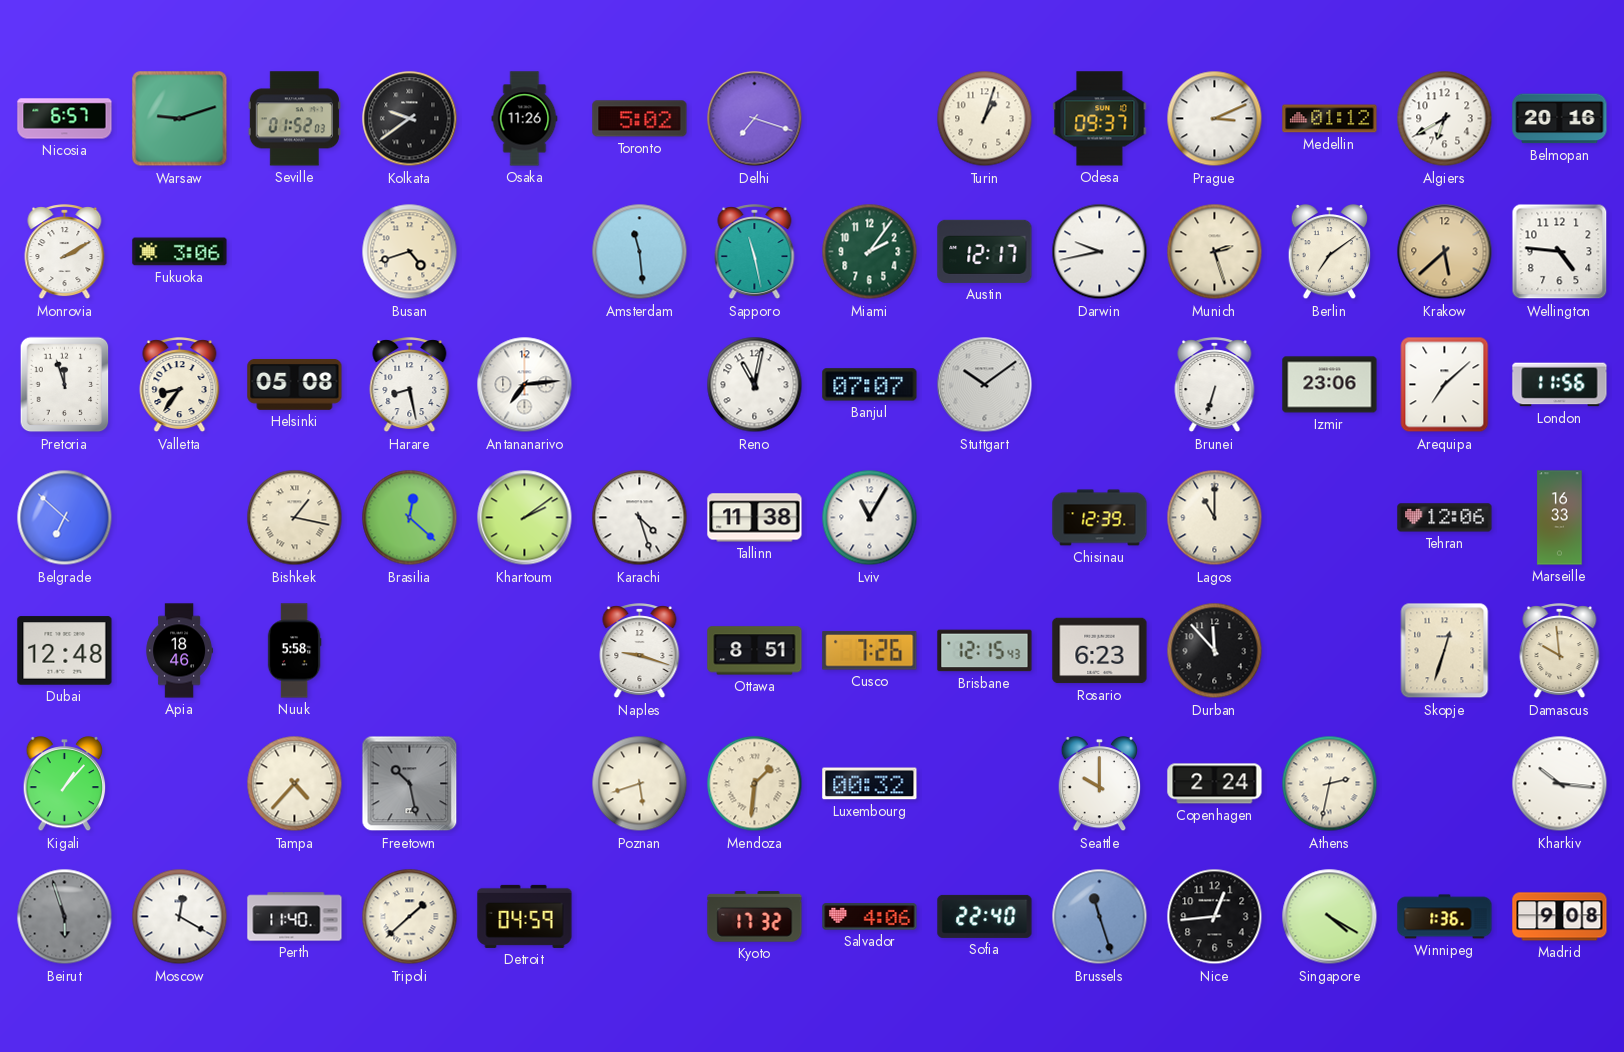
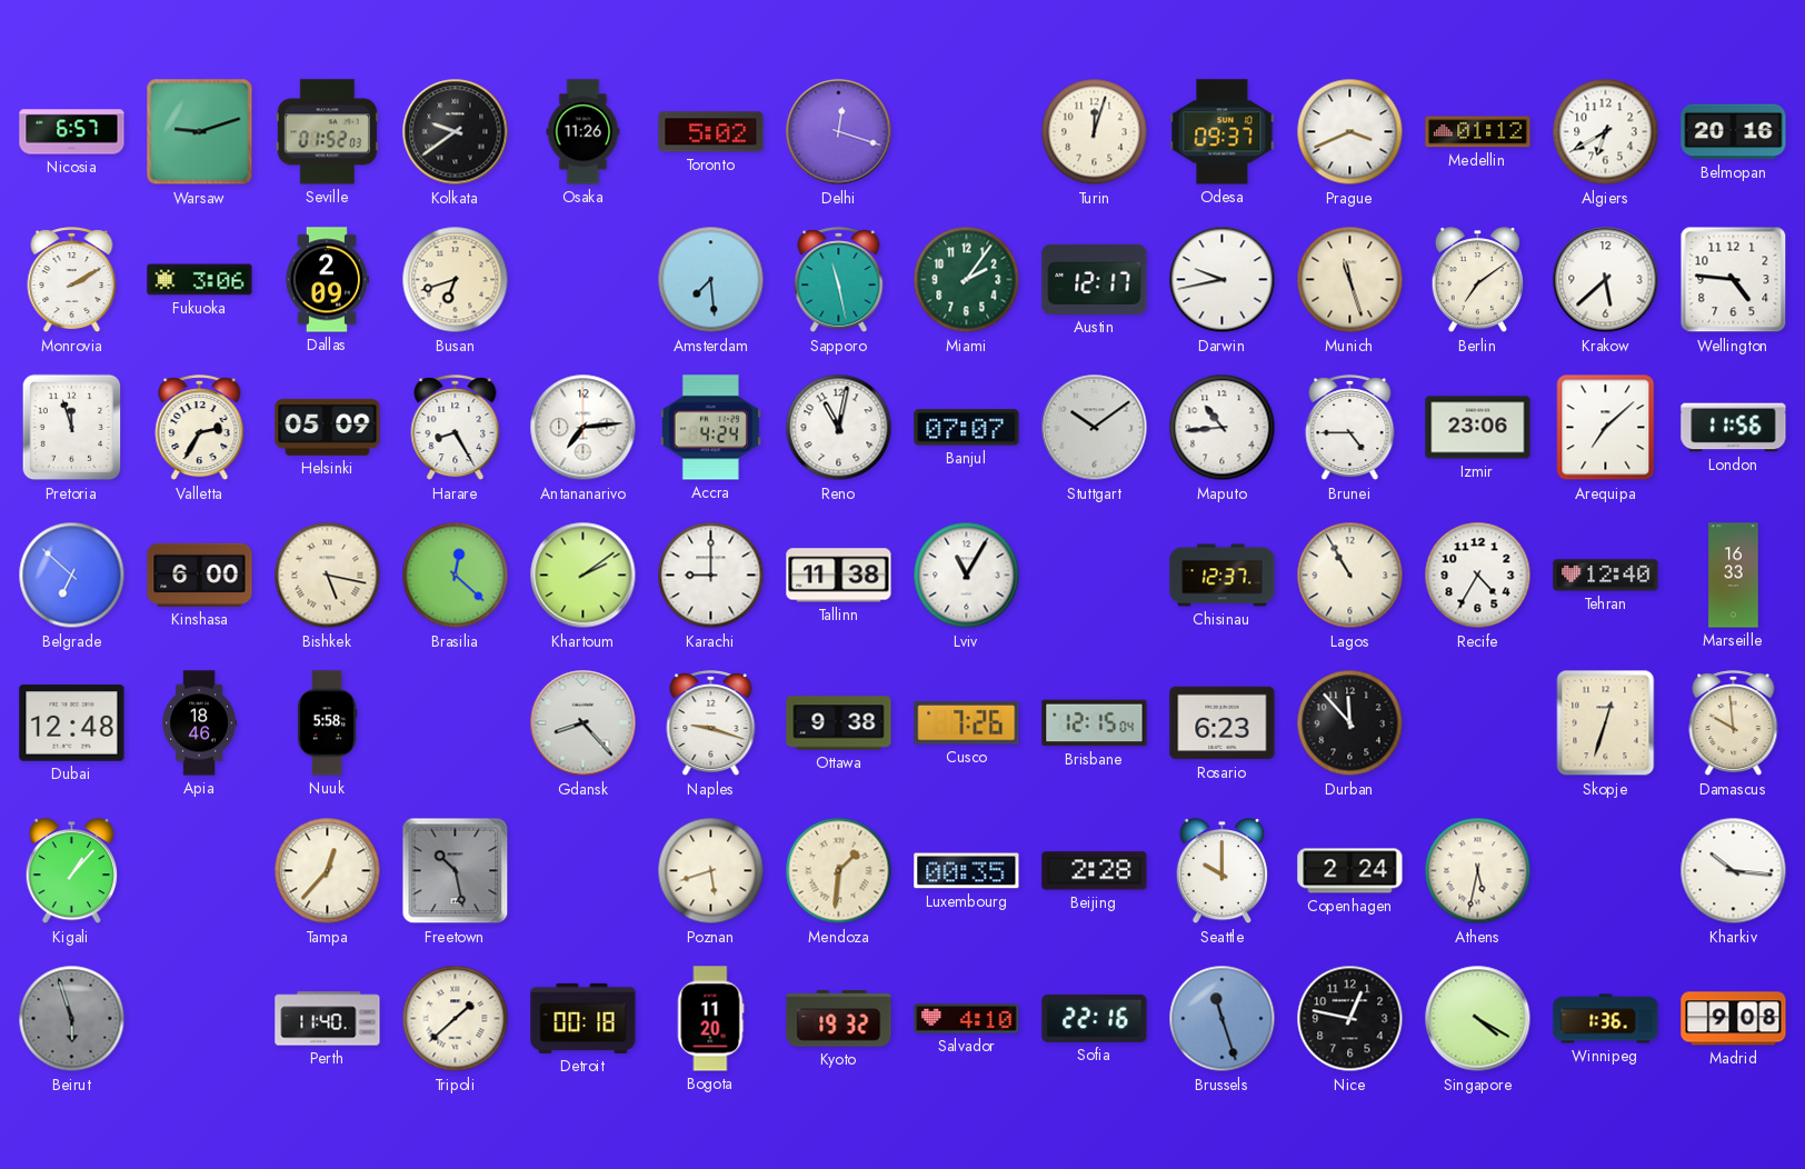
Delhi: 7:18 -> 12:18
Turin: 1:03 -> 12:03
Prague: 3:11 -> 3:41
Dallas: none -> 2:09
Busan: 4:42 -> 6:42
Amsterdam: 11:29 -> 7:29
Munich: 2:27 -> 11:27
Krakow dial: champagne -> white
Valletta: 8:36 -> 2:35
Helsinki: 05:08 -> 05:09
Harare: 8:28 -> 8:25
Accra: none -> 4:24
Maputo: none -> 10:44
Brunei: 6:33 -> 4:45
Kinshasa: none -> 6:00
Bishkek: 1:17 -> 5:17
Karachi: 4:27 -> 9:00
Chisinau: 12:39 -> 12:37
Lagos: 11:00 -> 10:55
Recife: none -> 4:35
Tehran: 12:06 -> 12:40
Gdansk: none -> 8:23
Ottawa: 8:51 -> 9:38
Brisbane: 12:15:43 -> 12:15:04
Tampa: 4:37 -> 12:37
Luxembourg: 00:32 -> 00:35
Beijing: none -> 2:28
Athens: 2:32 -> 5:32
Moscow: 12:20 -> none
Detroit: 04:59 -> 00:18
Bogota: none -> 11:20
Kyoto: 17:32 -> 19:32
Salvador: 4:06 -> 4:10
Sofia: 22:40 -> 22:16
Nice: 12:44 -> 12:47
